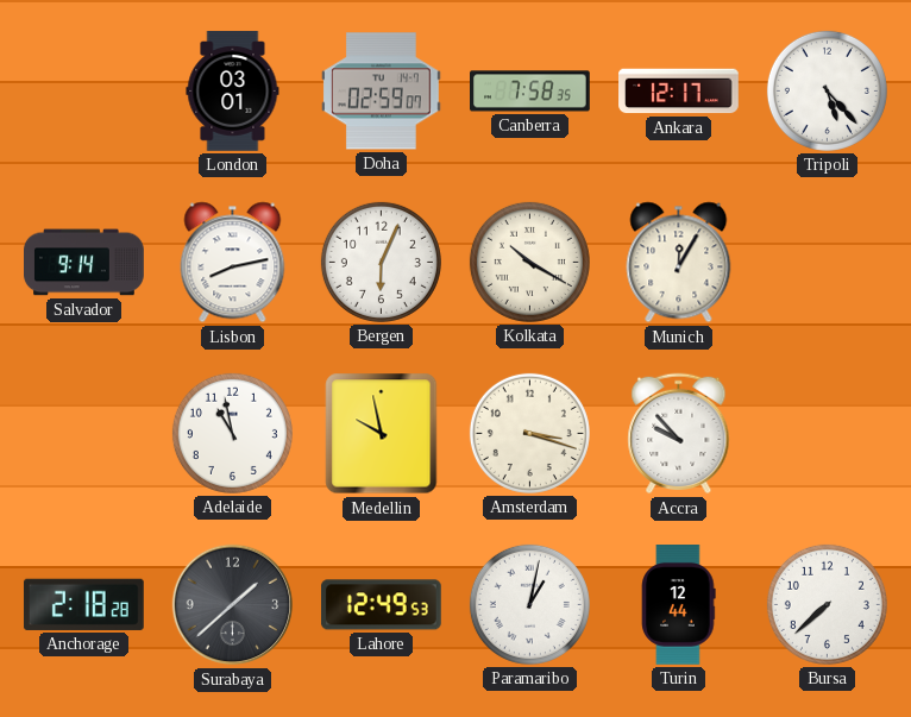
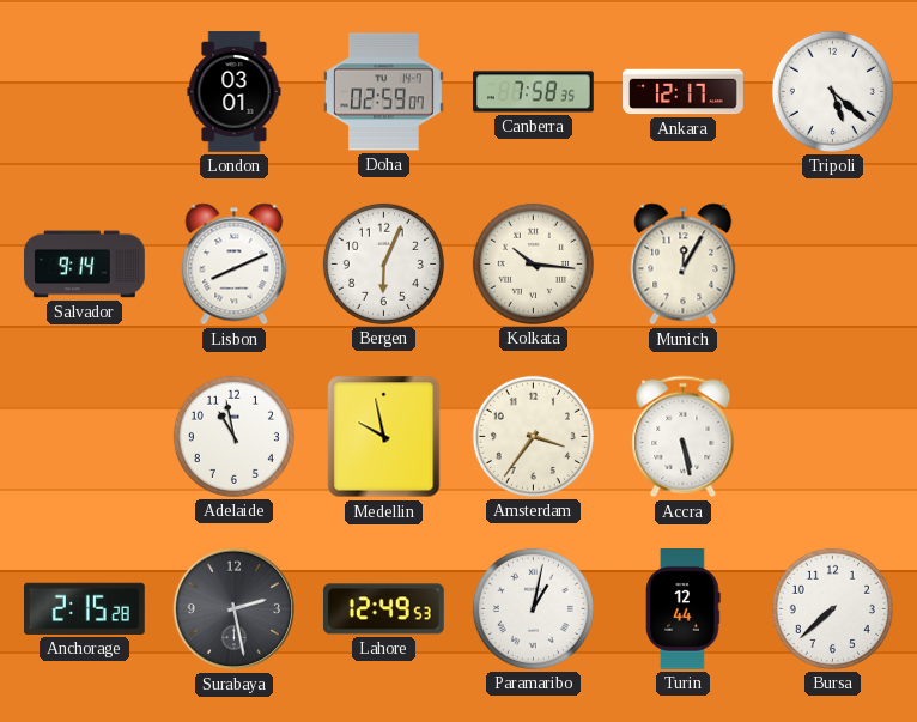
Tripoli: 5:23 -> 5:22
Lisbon: 8:13 -> 8:11
Kolkata: 10:20 -> 10:16
Amsterdam: 3:18 -> 3:36
Accra: 9:53 -> 5:28
Anchorage: 2:18 -> 2:15
Surabaya: 1:38 -> 2:28
